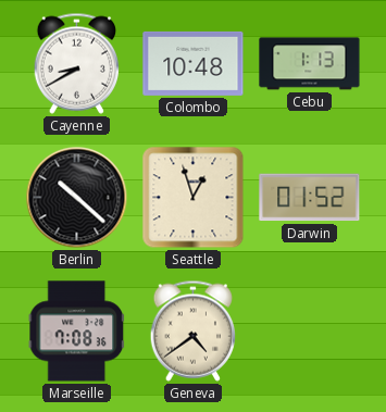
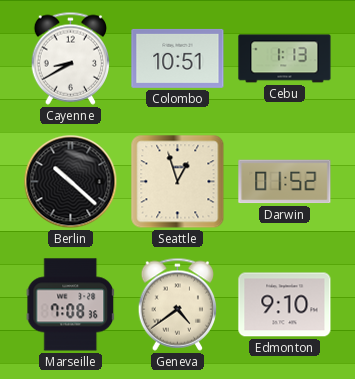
Colombo: 10:48 -> 10:51
Edmonton: none -> 9:10
